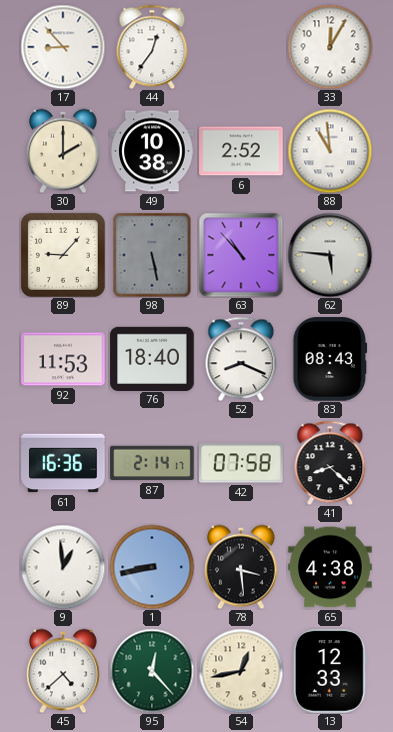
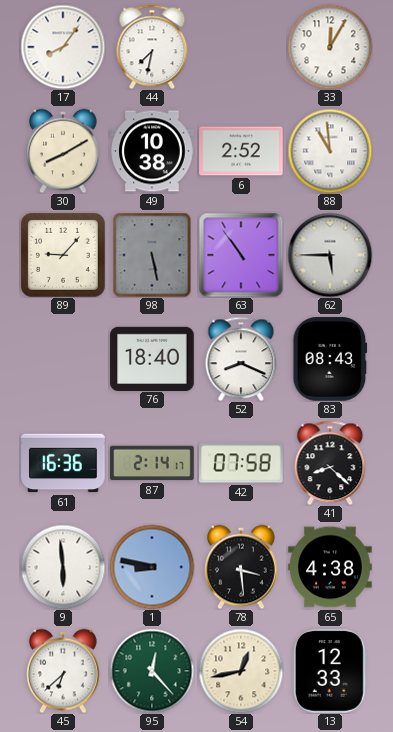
17: 8:53 -> 8:06
44: 12:36 -> 7:32
30: 2:00 -> 8:10
63: 10:53 -> 10:54
62: 5:46 -> 5:45
92: 11:53 -> none
9: 12:59 -> 5:59
1: 8:43 -> 8:47
45: 4:38 -> 6:38
